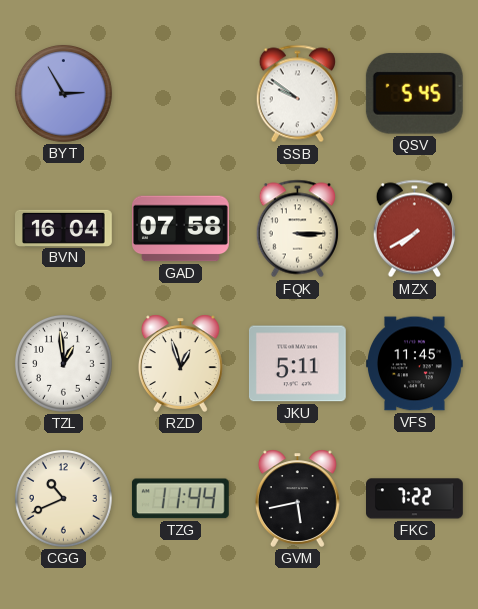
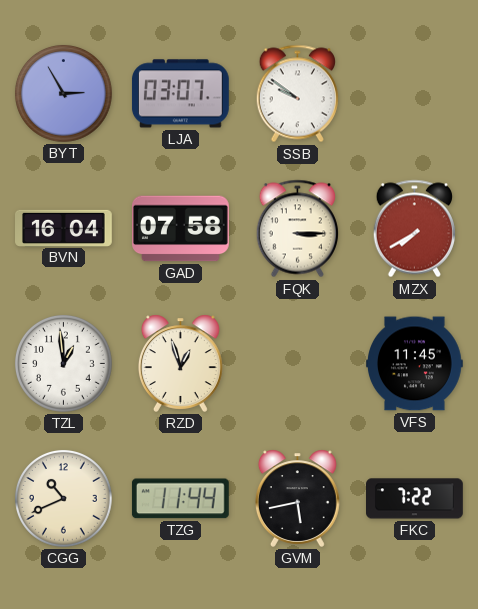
LJA: none -> 03:07
QSV: 5:45 -> none
JKU: 5:11 -> none
